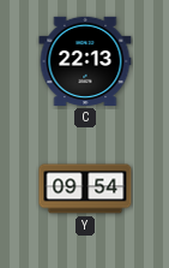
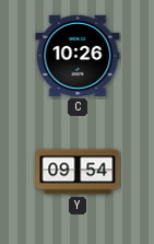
C: 22:13 -> 10:26
